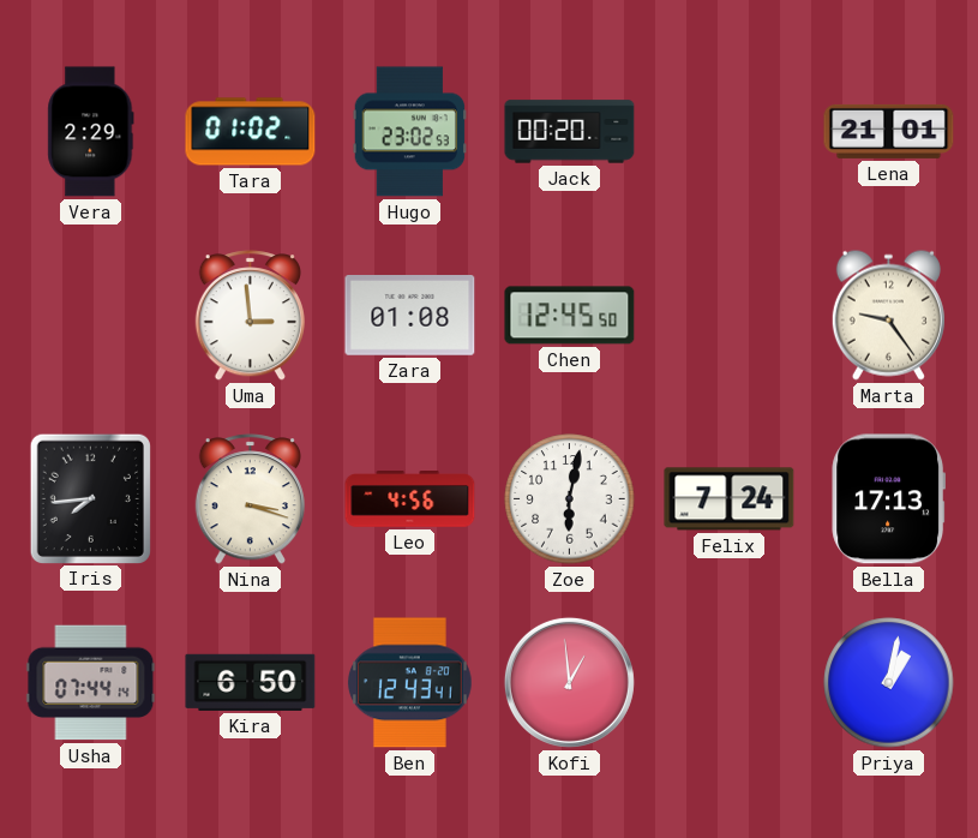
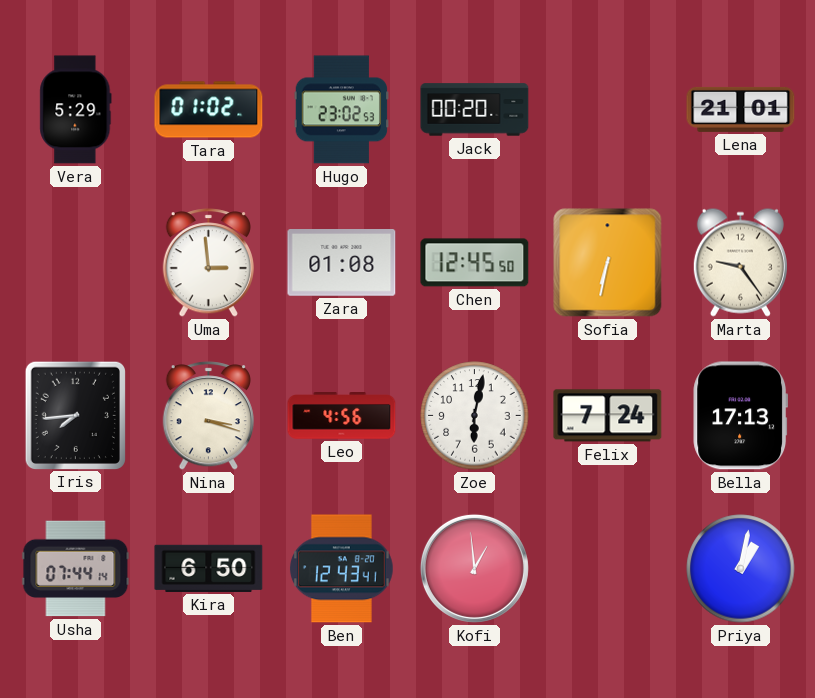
Vera: 2:29 -> 5:29
Sofia: none -> 6:32
